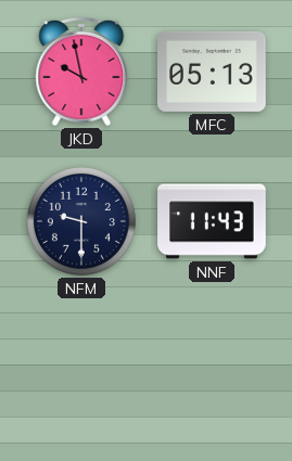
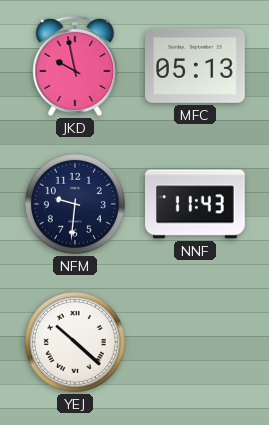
NFM: 9:30 -> 9:31
YEJ: none -> 10:22
